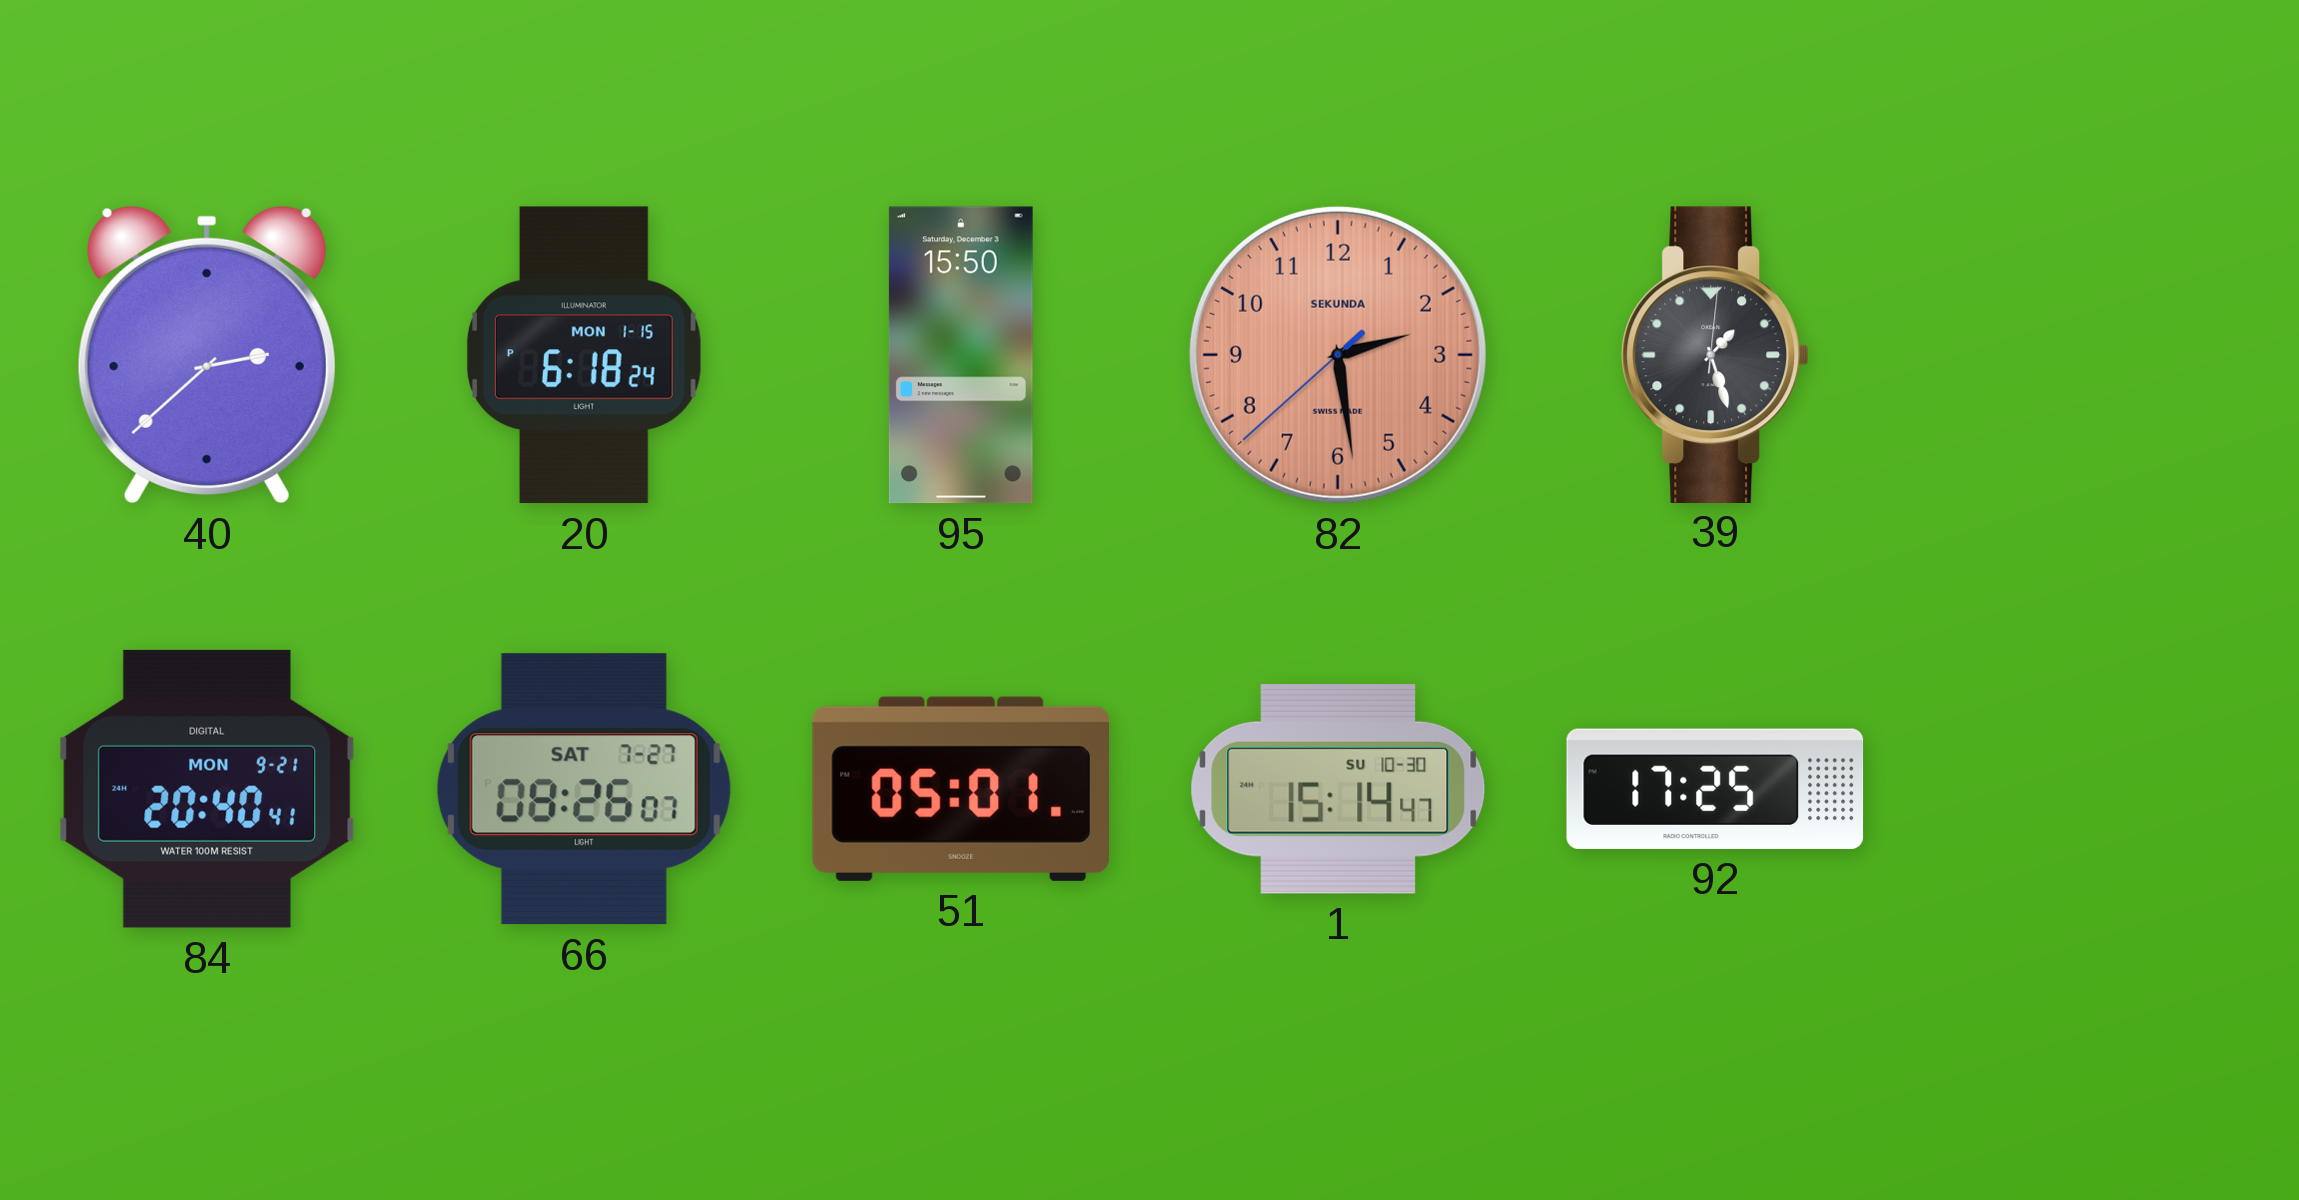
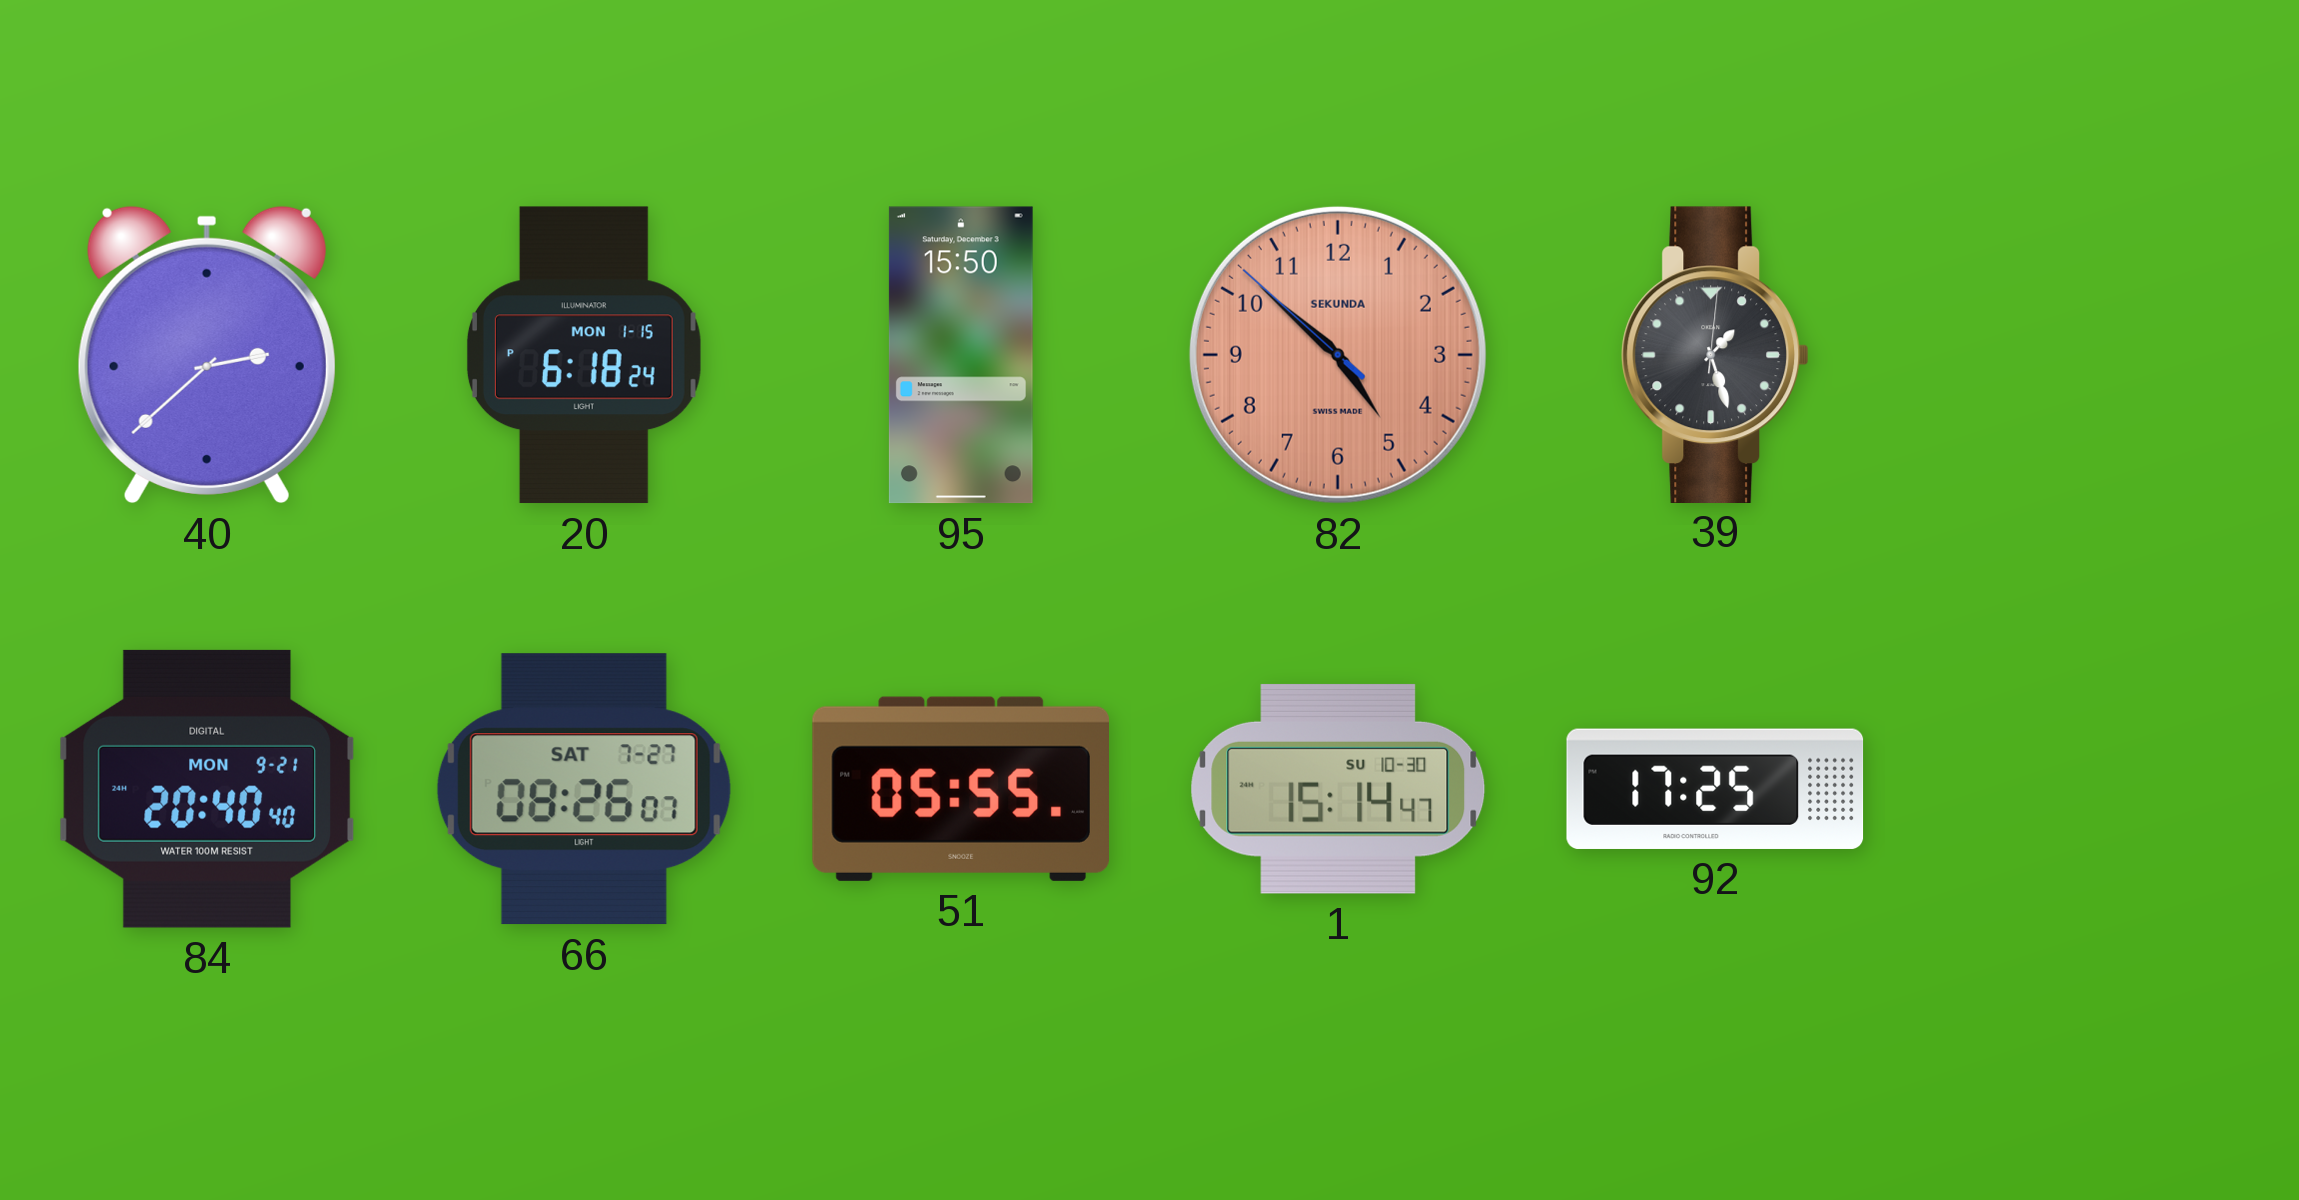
82: 2:28 -> 4:51
84: 20:40:41 -> 20:40:40
51: 05:01 -> 05:55
